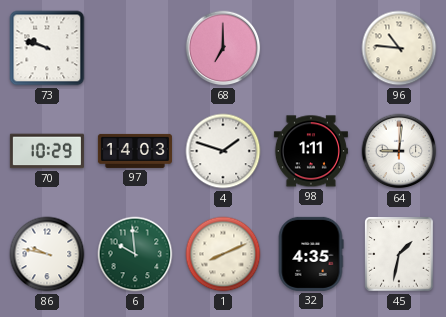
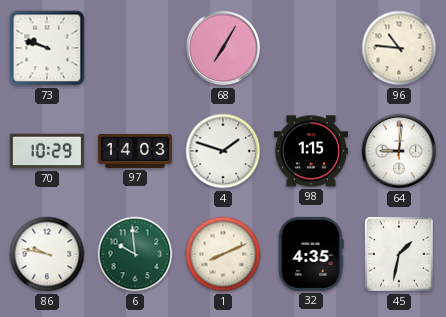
68: 7:00 -> 7:05
98: 1:11 -> 1:15
